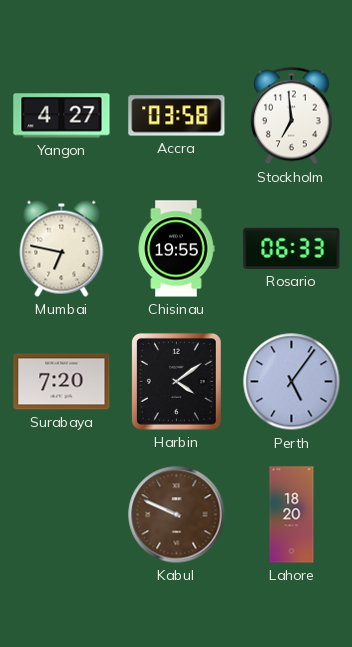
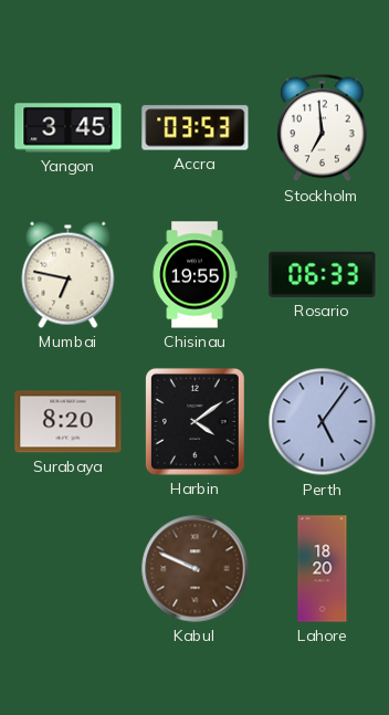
Yangon: 4:27 -> 3:45
Accra: 03:58 -> 03:53
Surabaya: 7:20 -> 8:20
